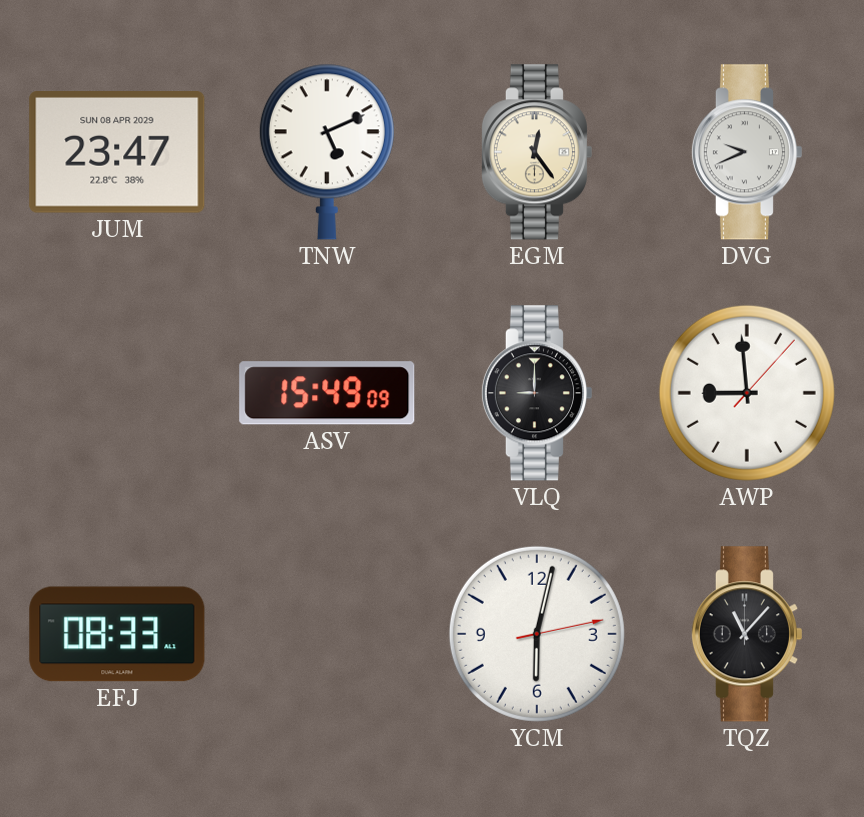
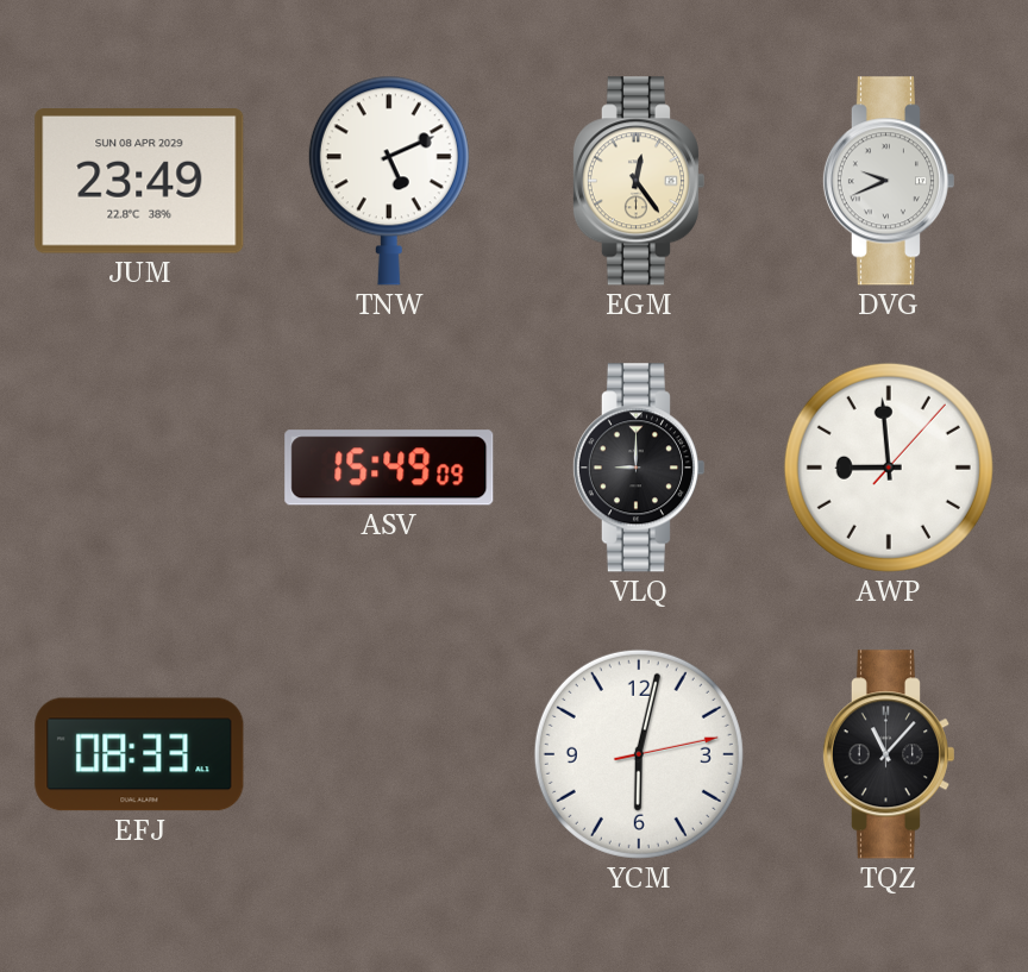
JUM: 23:47 -> 23:49
